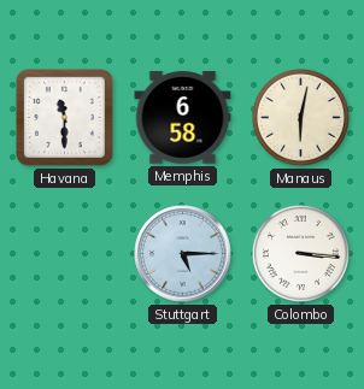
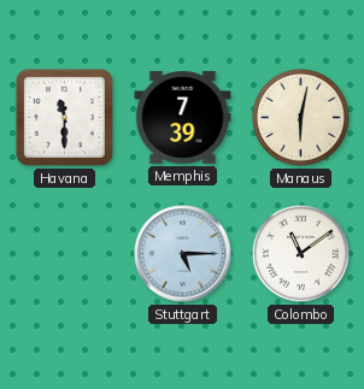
Memphis: 6:58 -> 7:39
Colombo: 3:16 -> 11:09
